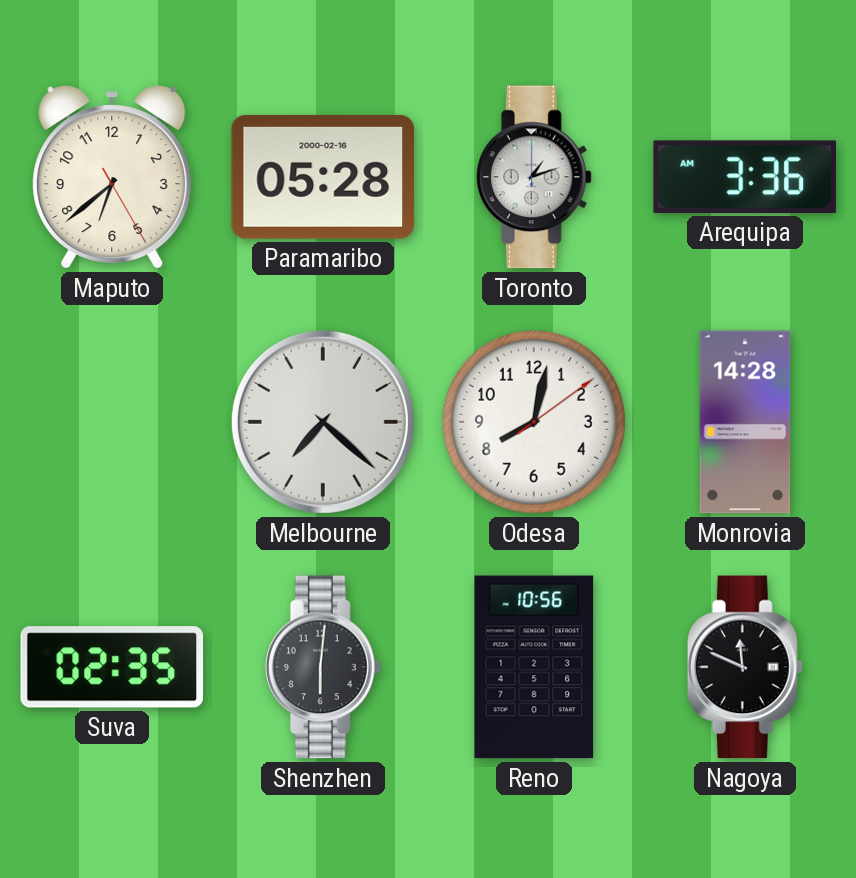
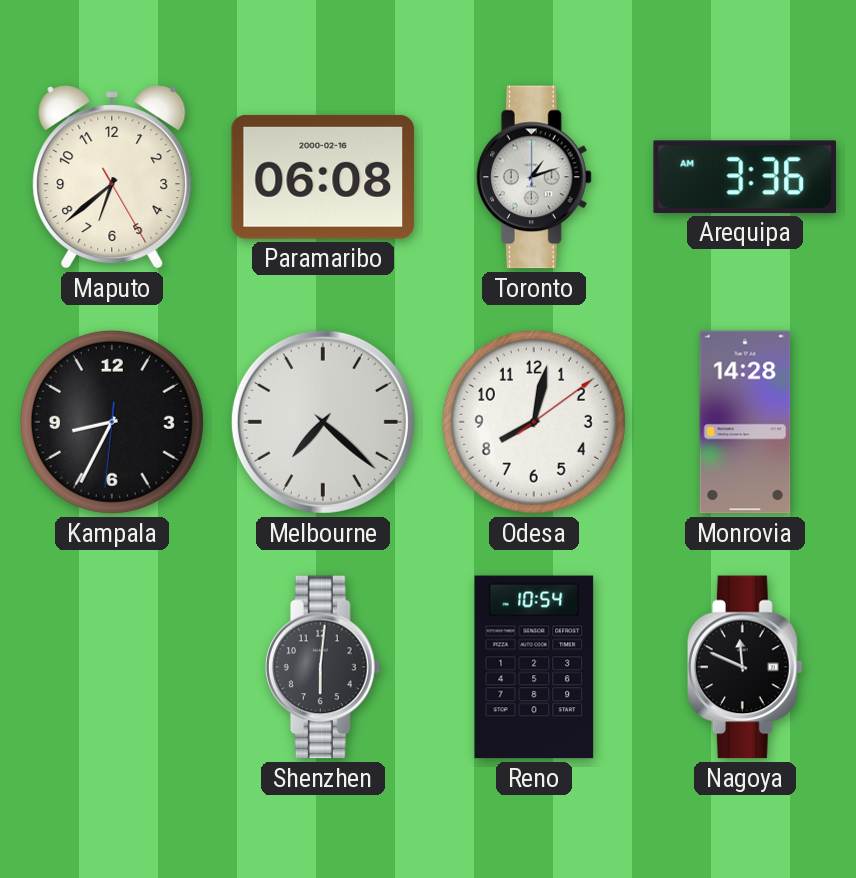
Paramaribo: 05:28 -> 06:08
Kampala: none -> 8:34
Suva: 02:35 -> none
Reno: 10:56 -> 10:54
